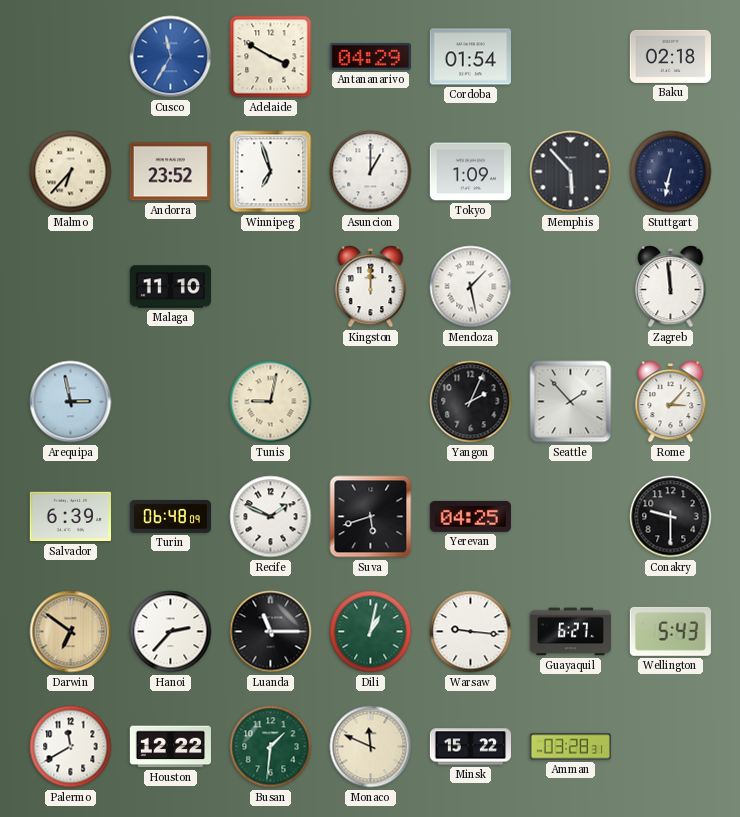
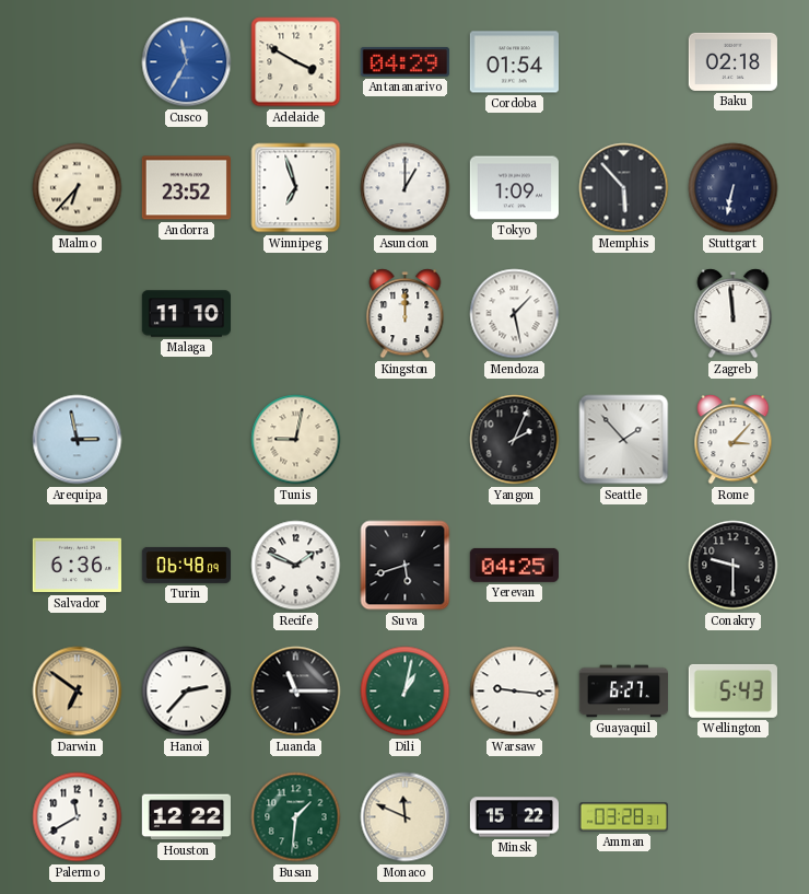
Salvador: 6:39 -> 6:36
